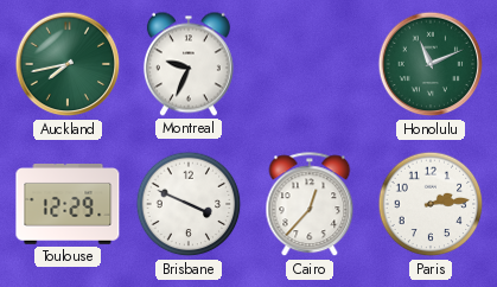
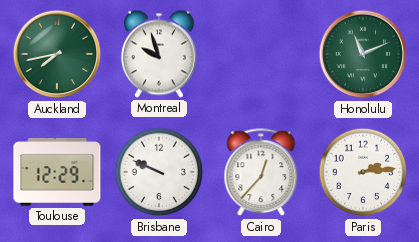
Montreal: 9:34 -> 9:57
Brisbane: 3:49 -> 9:49
